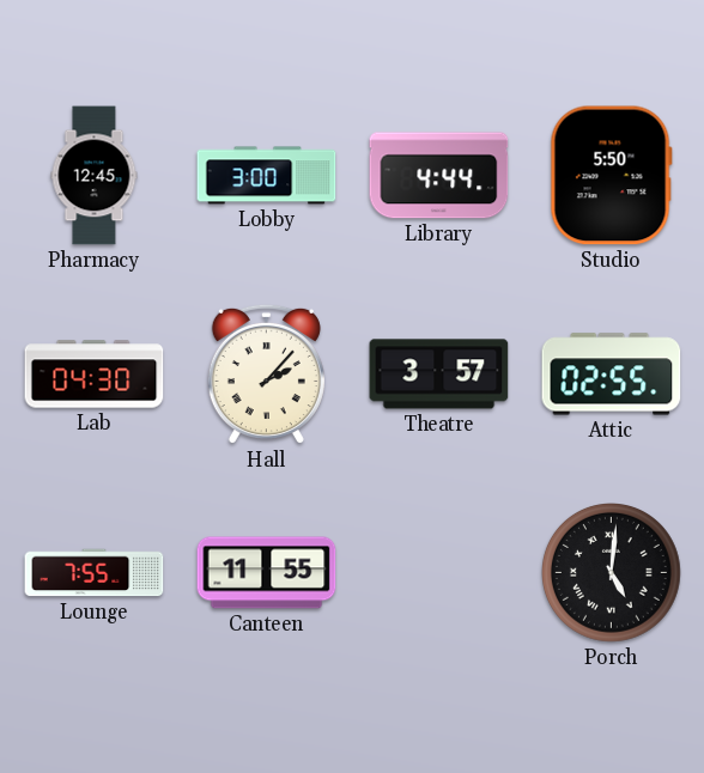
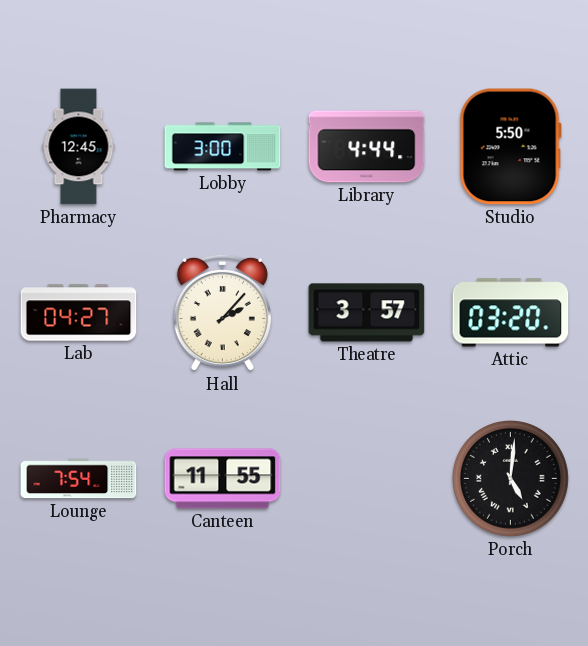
Lab: 04:30 -> 04:27
Attic: 02:55 -> 03:20
Lounge: 7:55 -> 7:54
